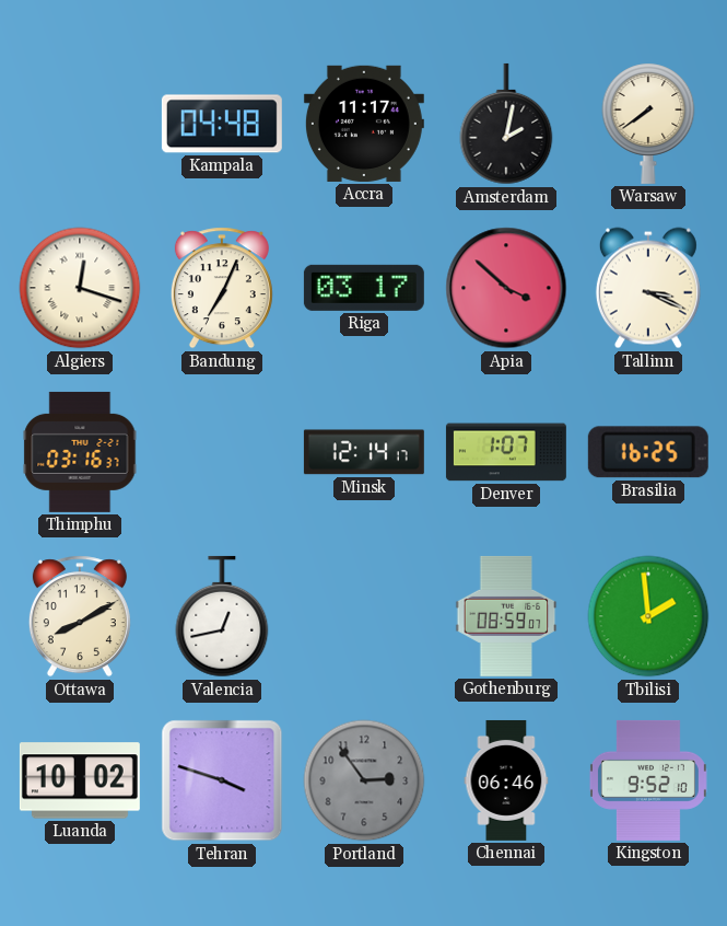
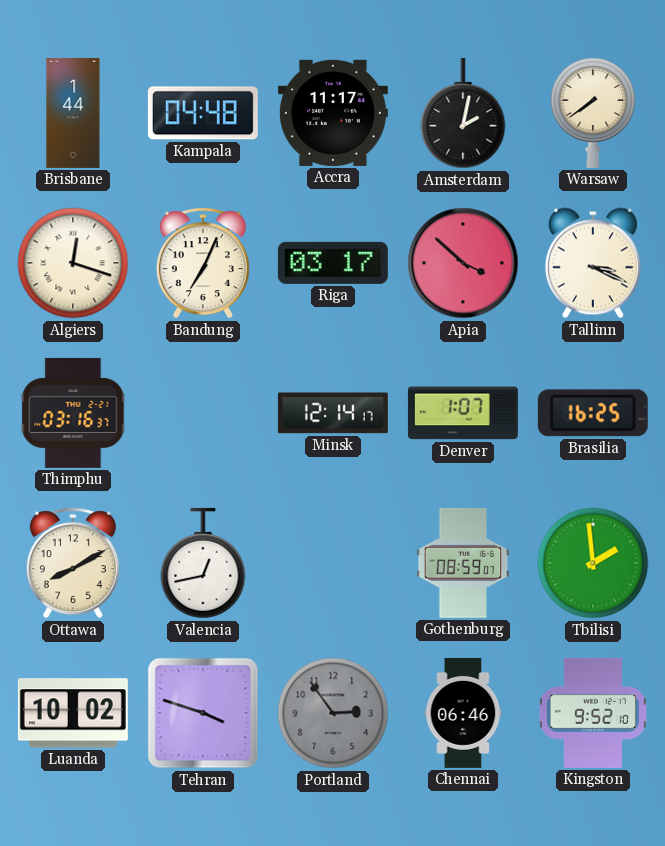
Brisbane: none -> 1:44
